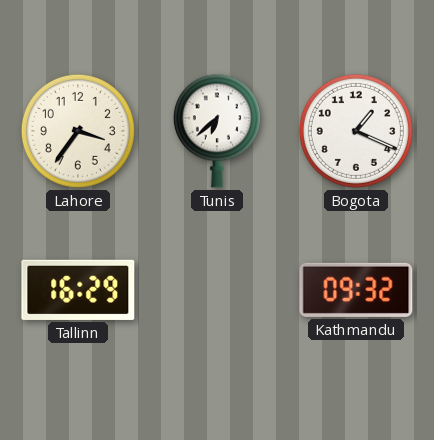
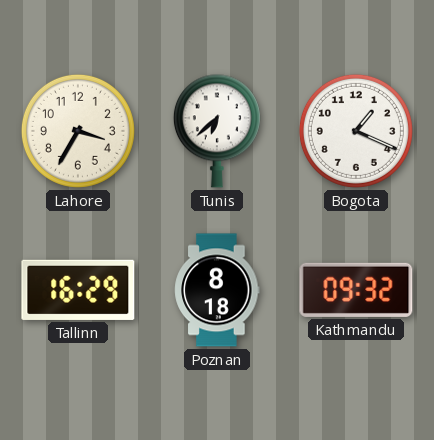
Lahore: 3:36 -> 3:35
Poznan: none -> 8:18
